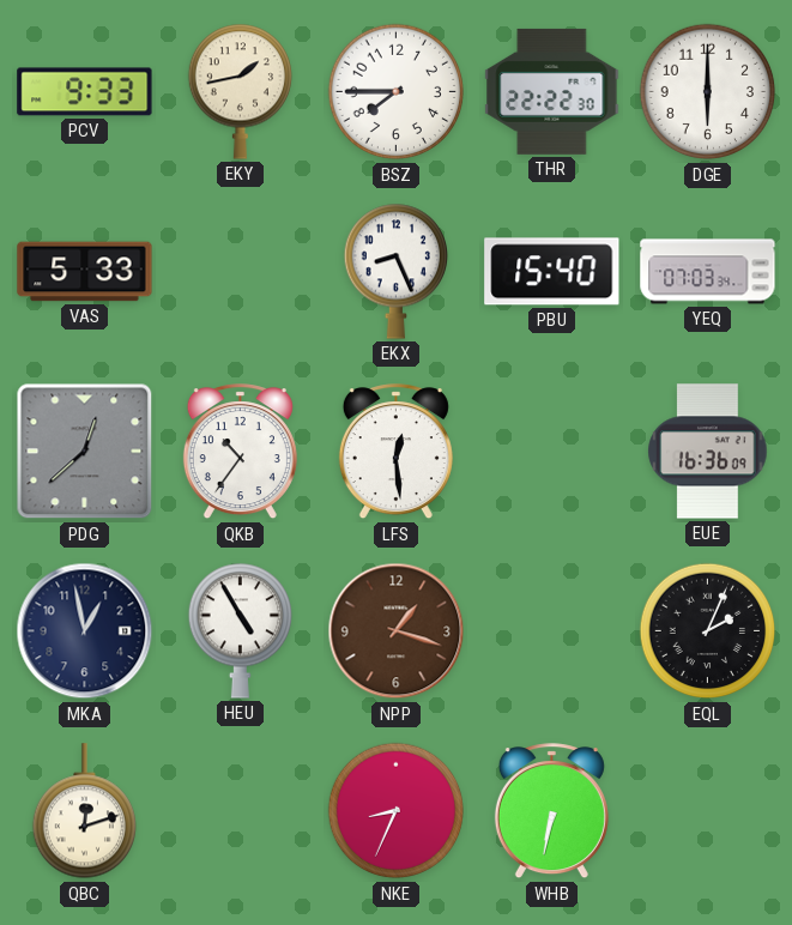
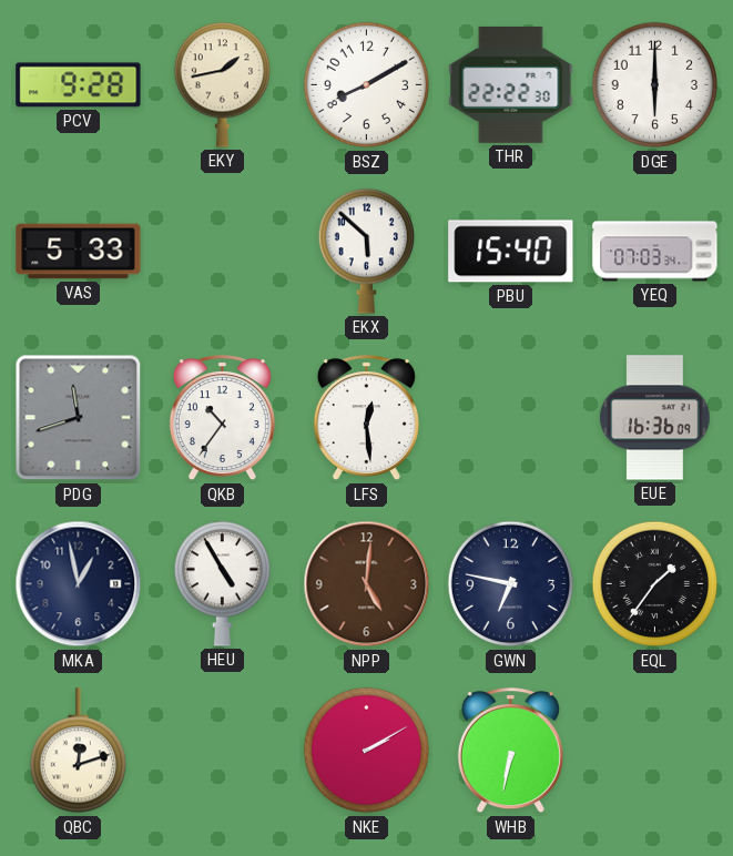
PCV: 9:33 -> 9:28
BSZ: 7:45 -> 8:10
EKX: 8:26 -> 5:52
PDG: 12:38 -> 11:42
NPP: 1:18 -> 5:01
GWN: none -> 6:47
EQL: 2:04 -> 1:36
NKE: 8:34 -> 2:10
